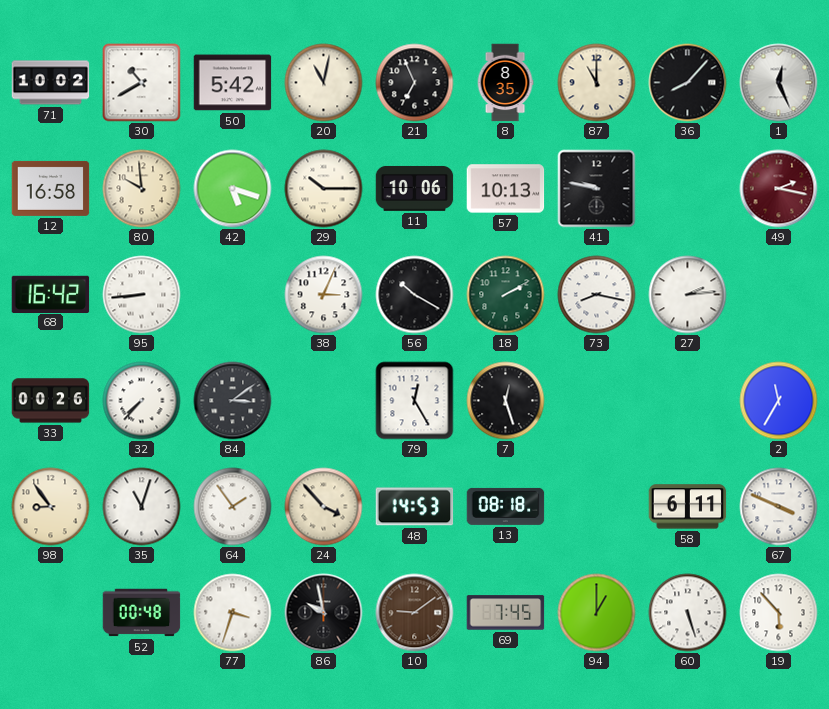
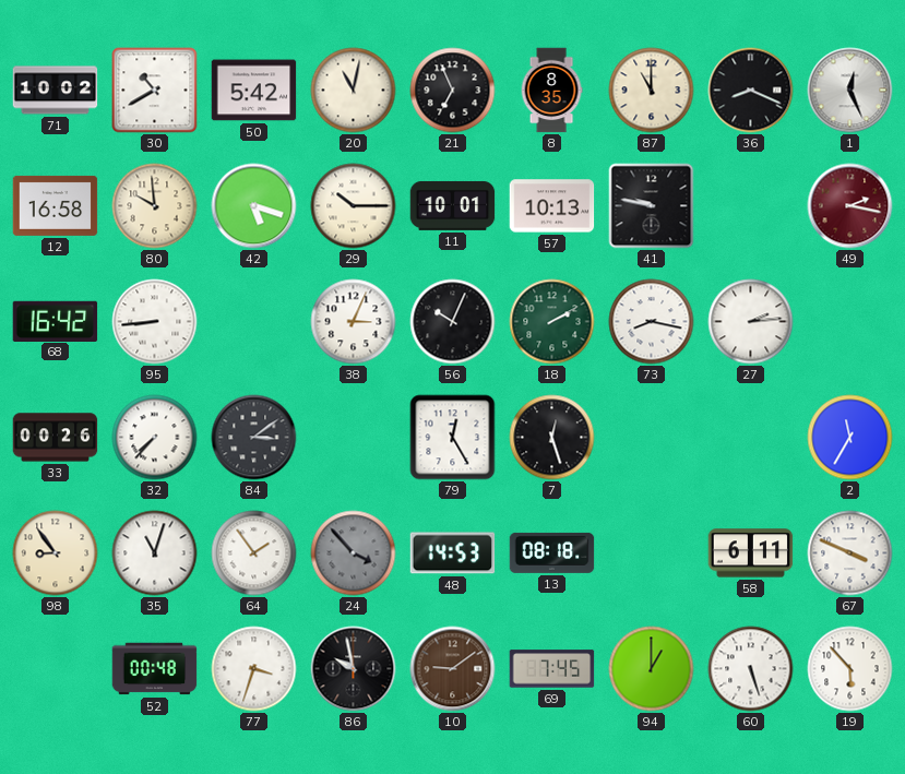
36: 8:07 -> 8:19
11: 10:06 -> 10:01
56: 10:20 -> 10:04
24 dial: cream -> grey
